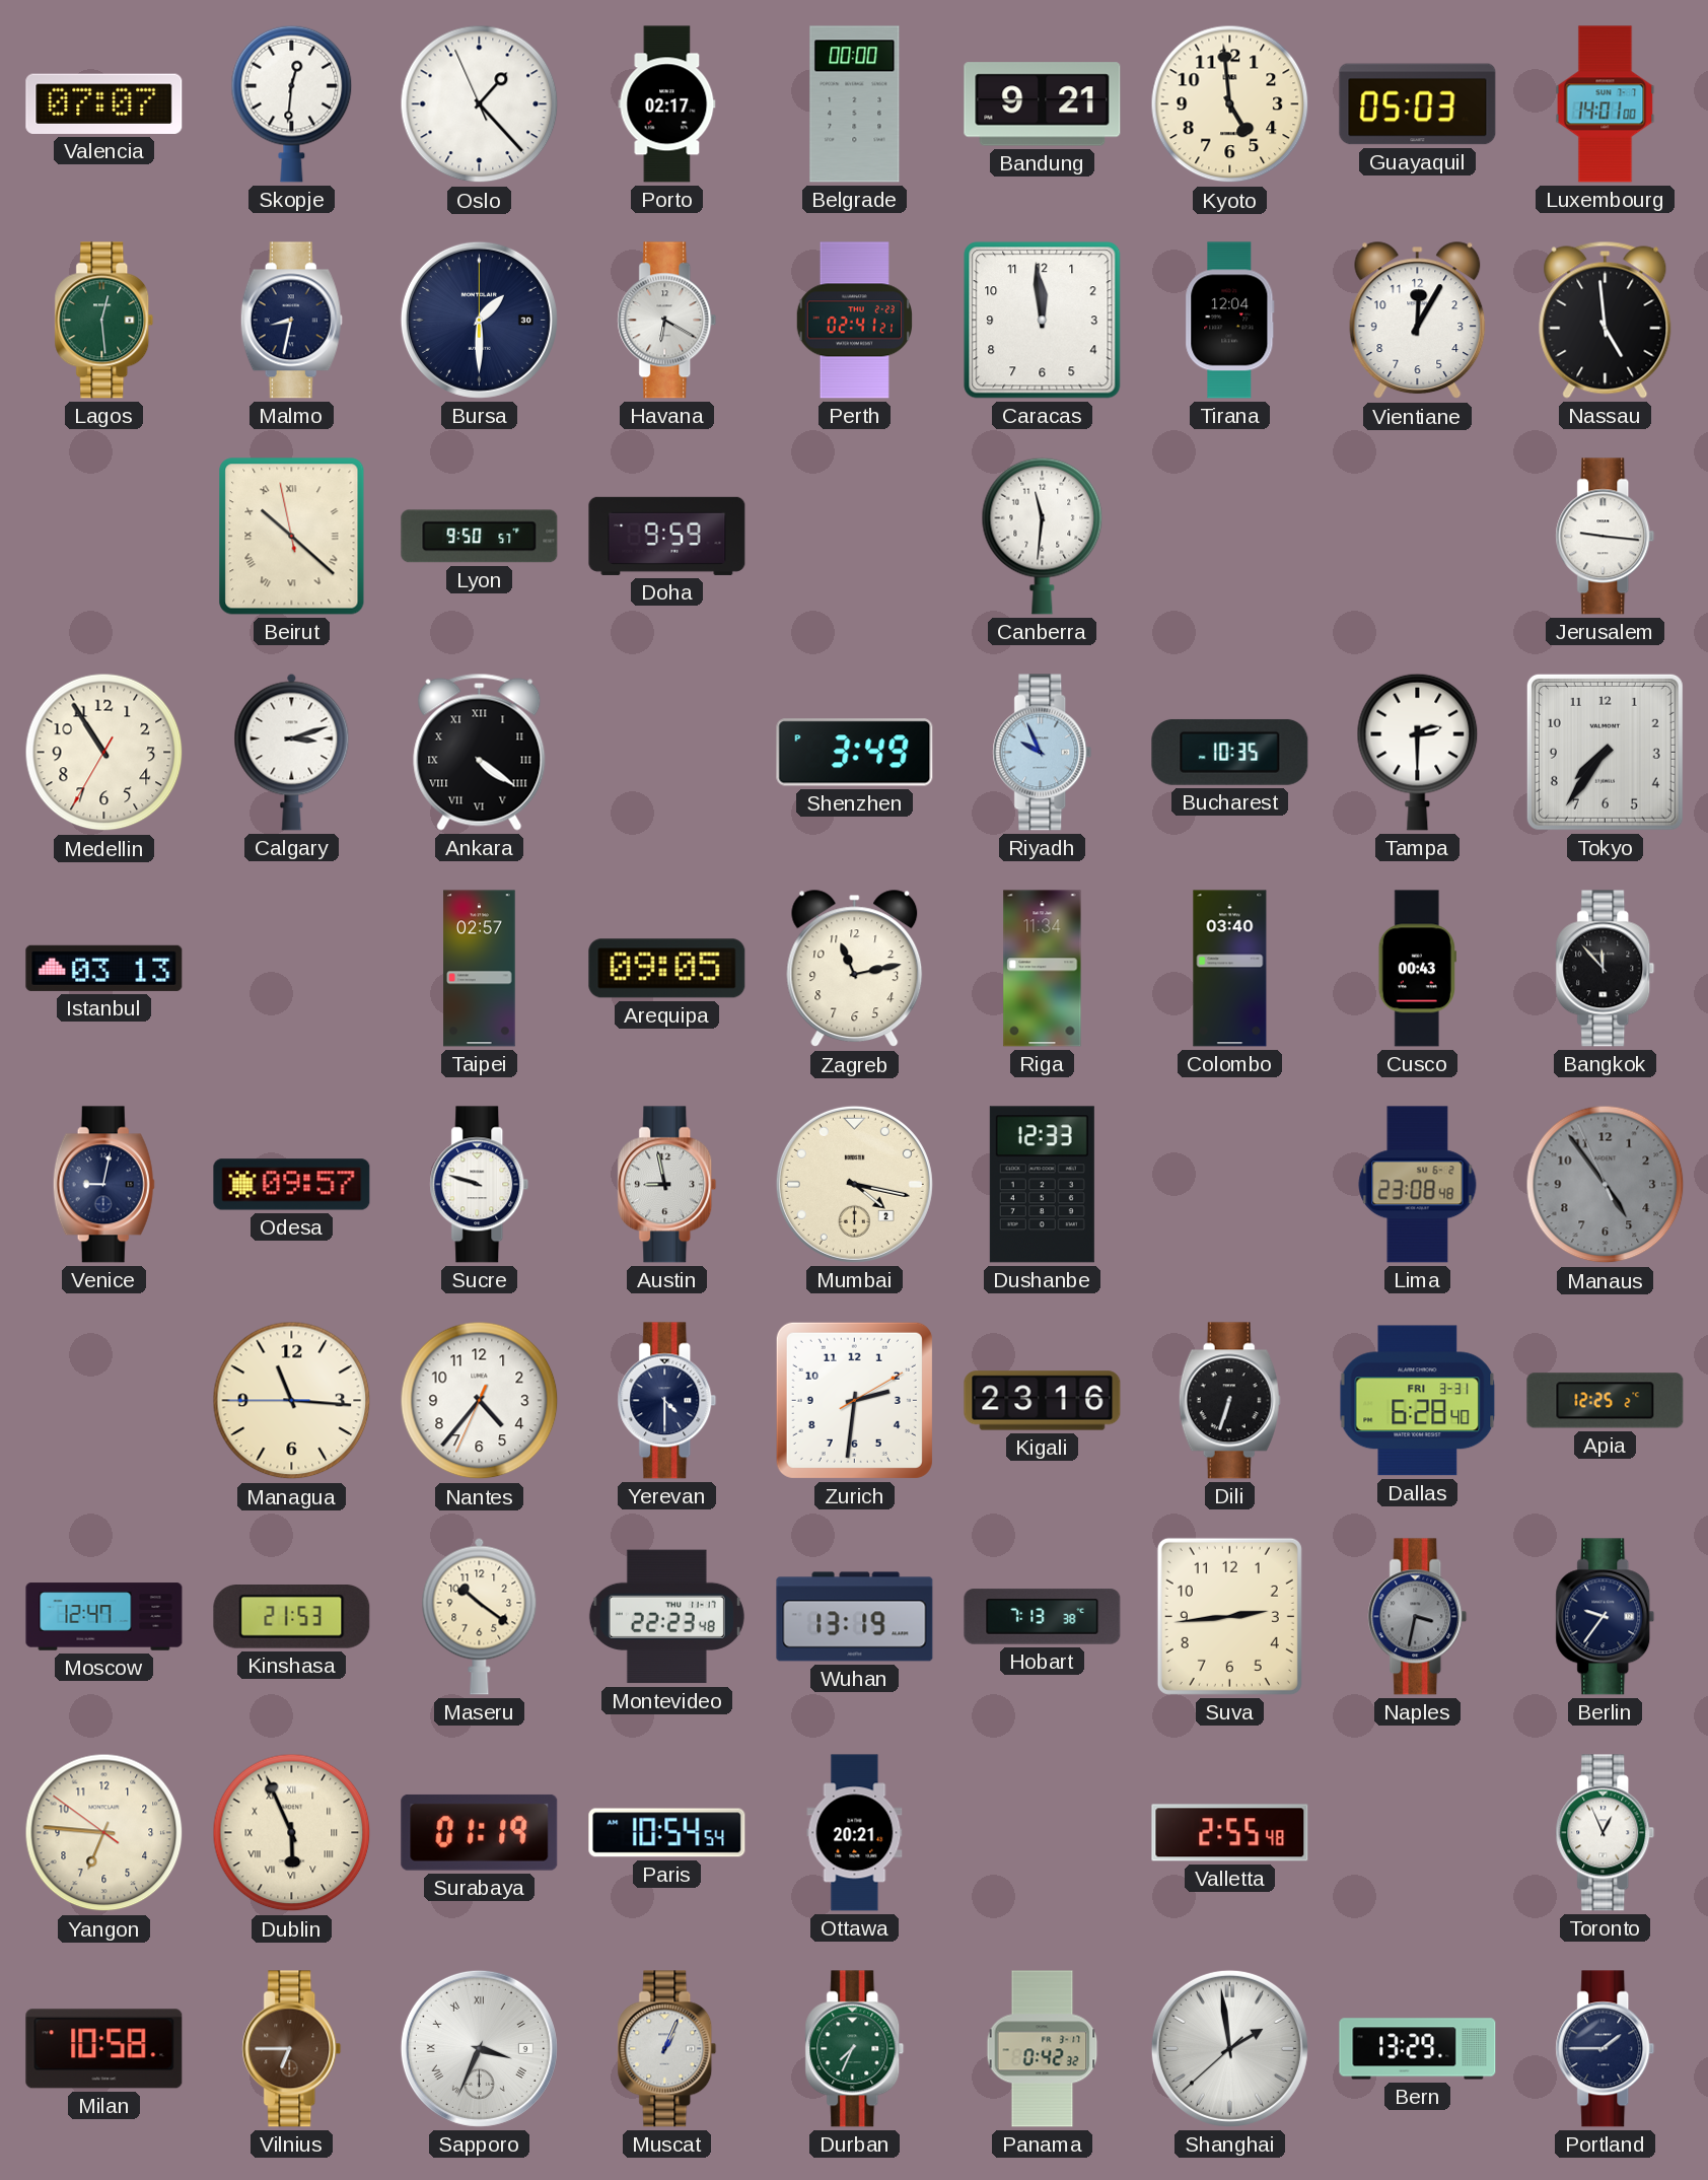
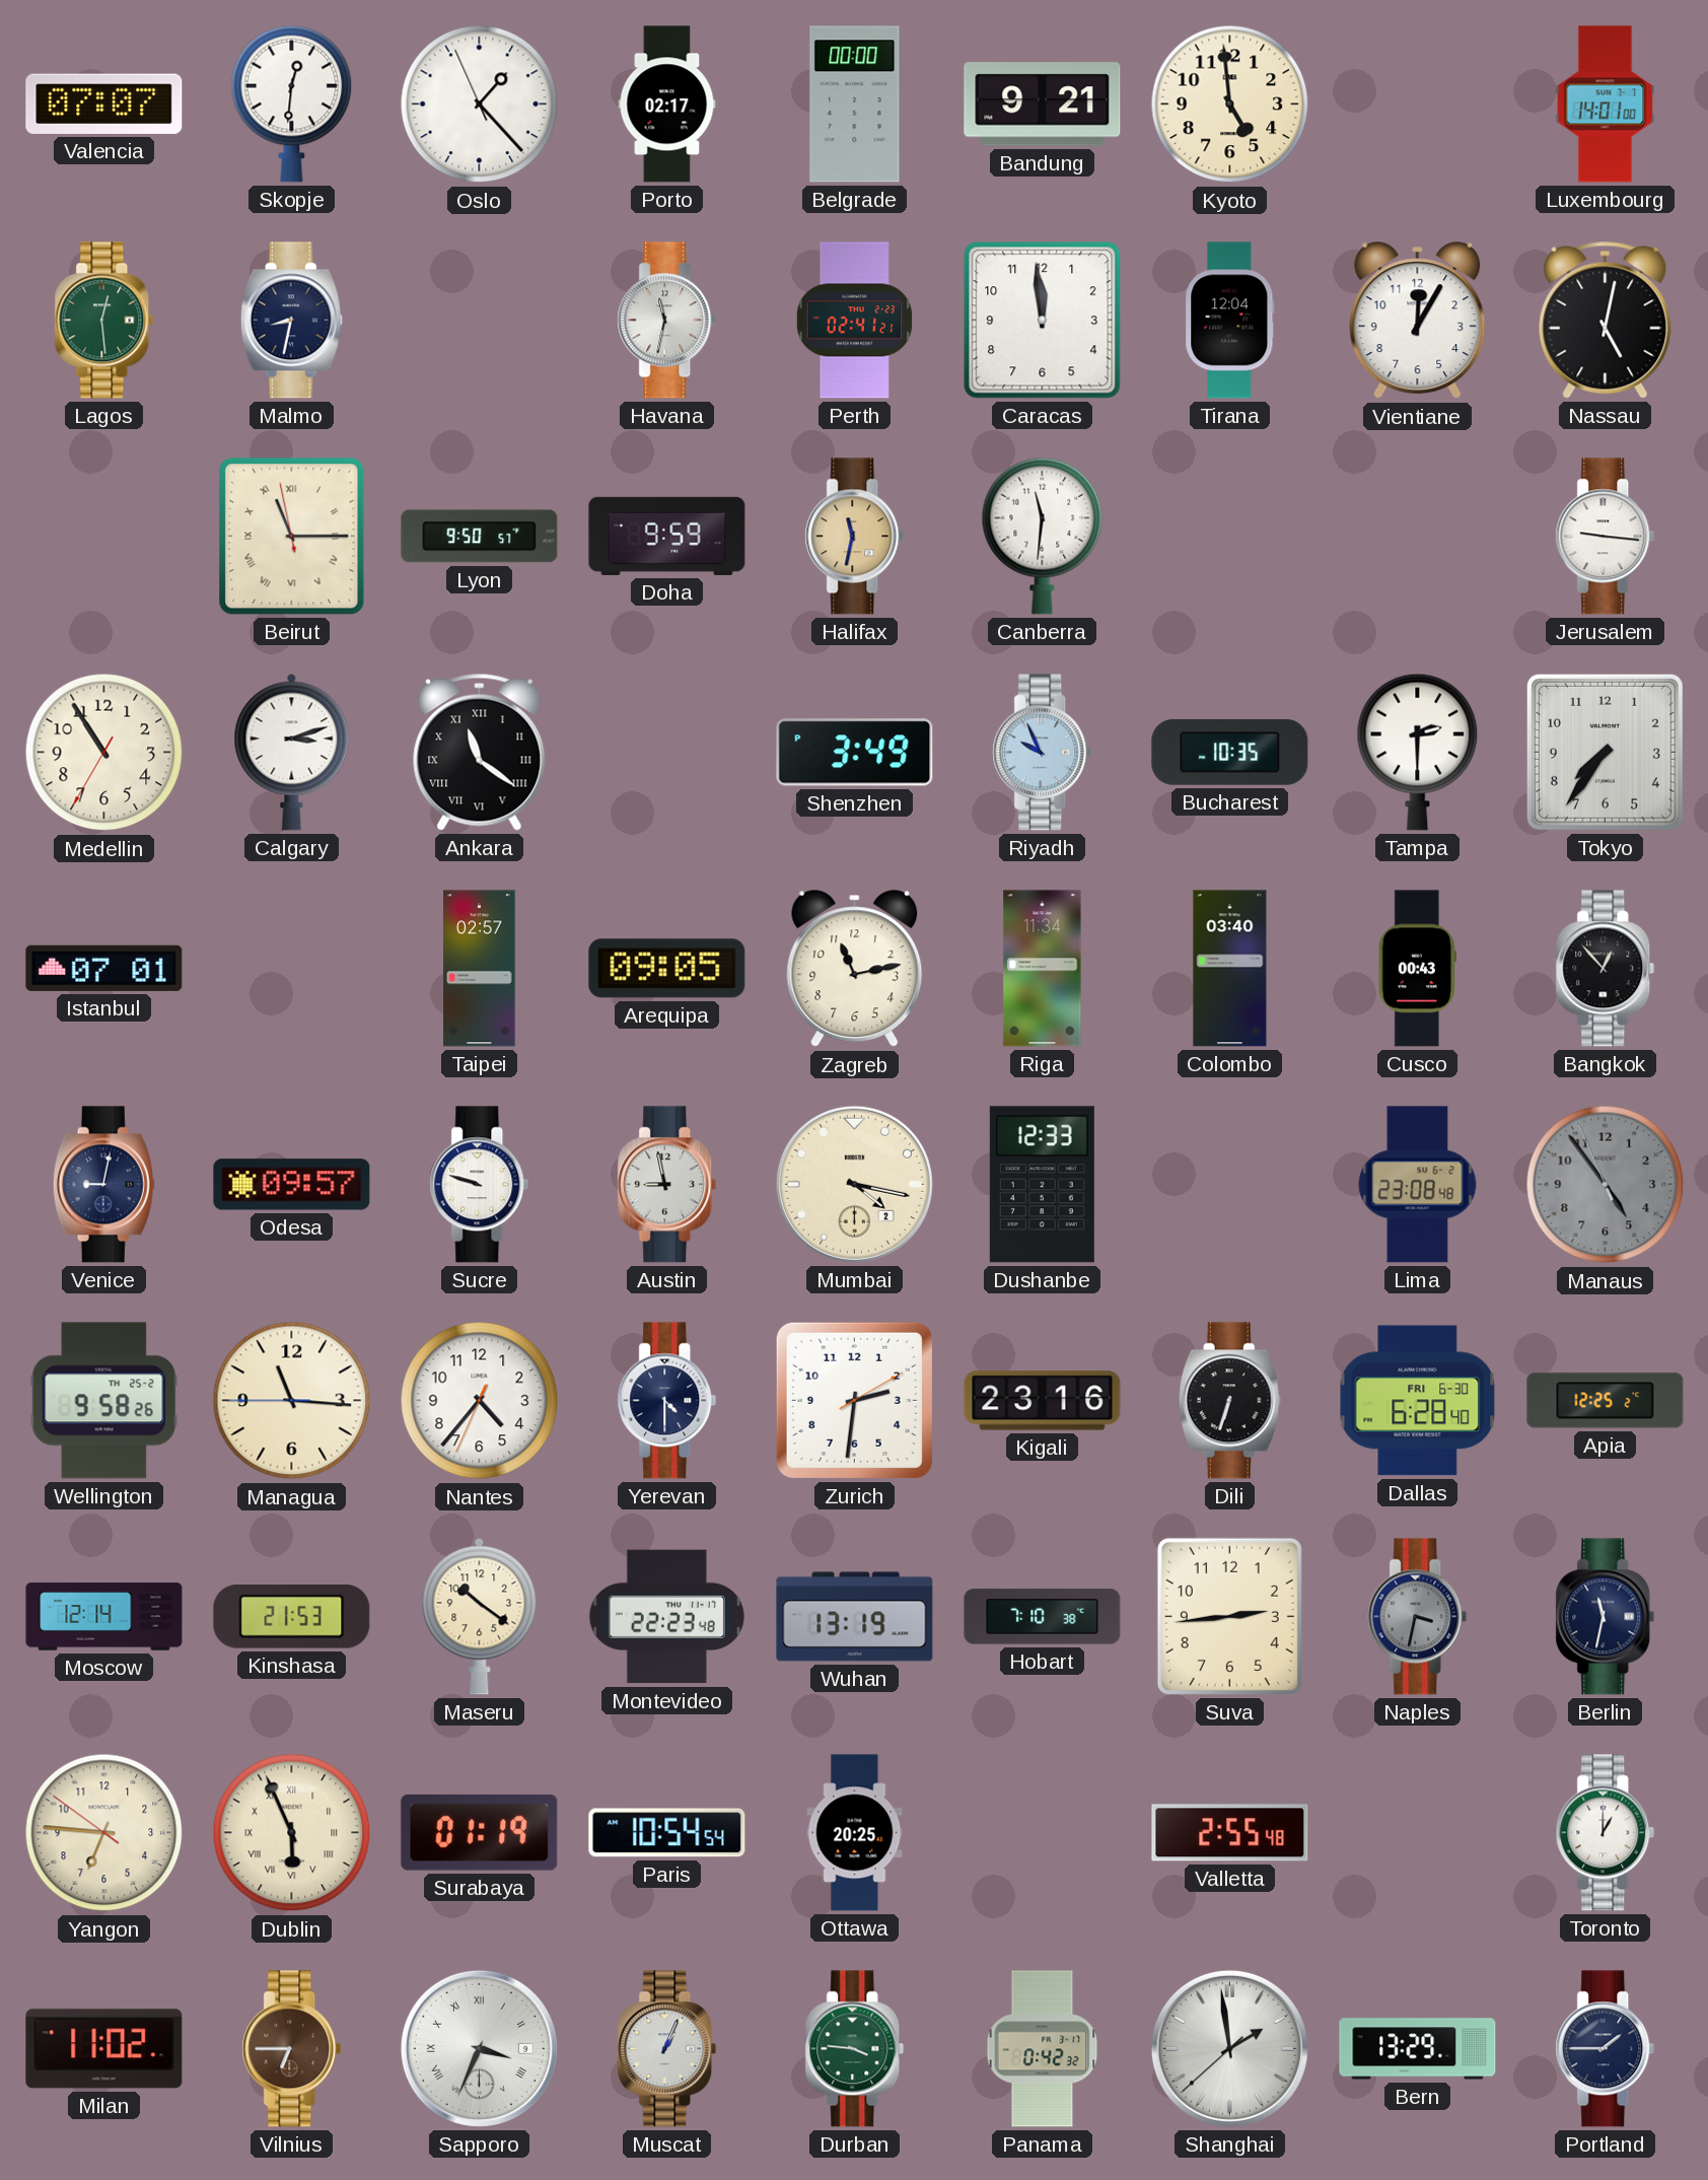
Guayaquil: 05:03 -> none
Bursa: 1:30 -> none
Havana: 6:20 -> 11:32
Nassau: 4:59 -> 5:02
Beirut: 10:21 -> 11:14
Halifax: none -> 11:32
Ankara: 4:21 -> 11:21
Istanbul: 03:13 -> 07:01
Bangkok: 11:53 -> 12:53
Wellington: none -> 9:58
Dallas date: FRI 3-31 -> FRI 6-30
Moscow: 12:47 -> 12:14
Hobart: 7:13 -> 7:10
Berlin: 9:36 -> 11:32
Ottawa: 20:21 -> 20:25
Toronto: 12:56 -> 1:00
Milan: 10:58 -> 11:02
Durban: 7:34 -> 3:46
